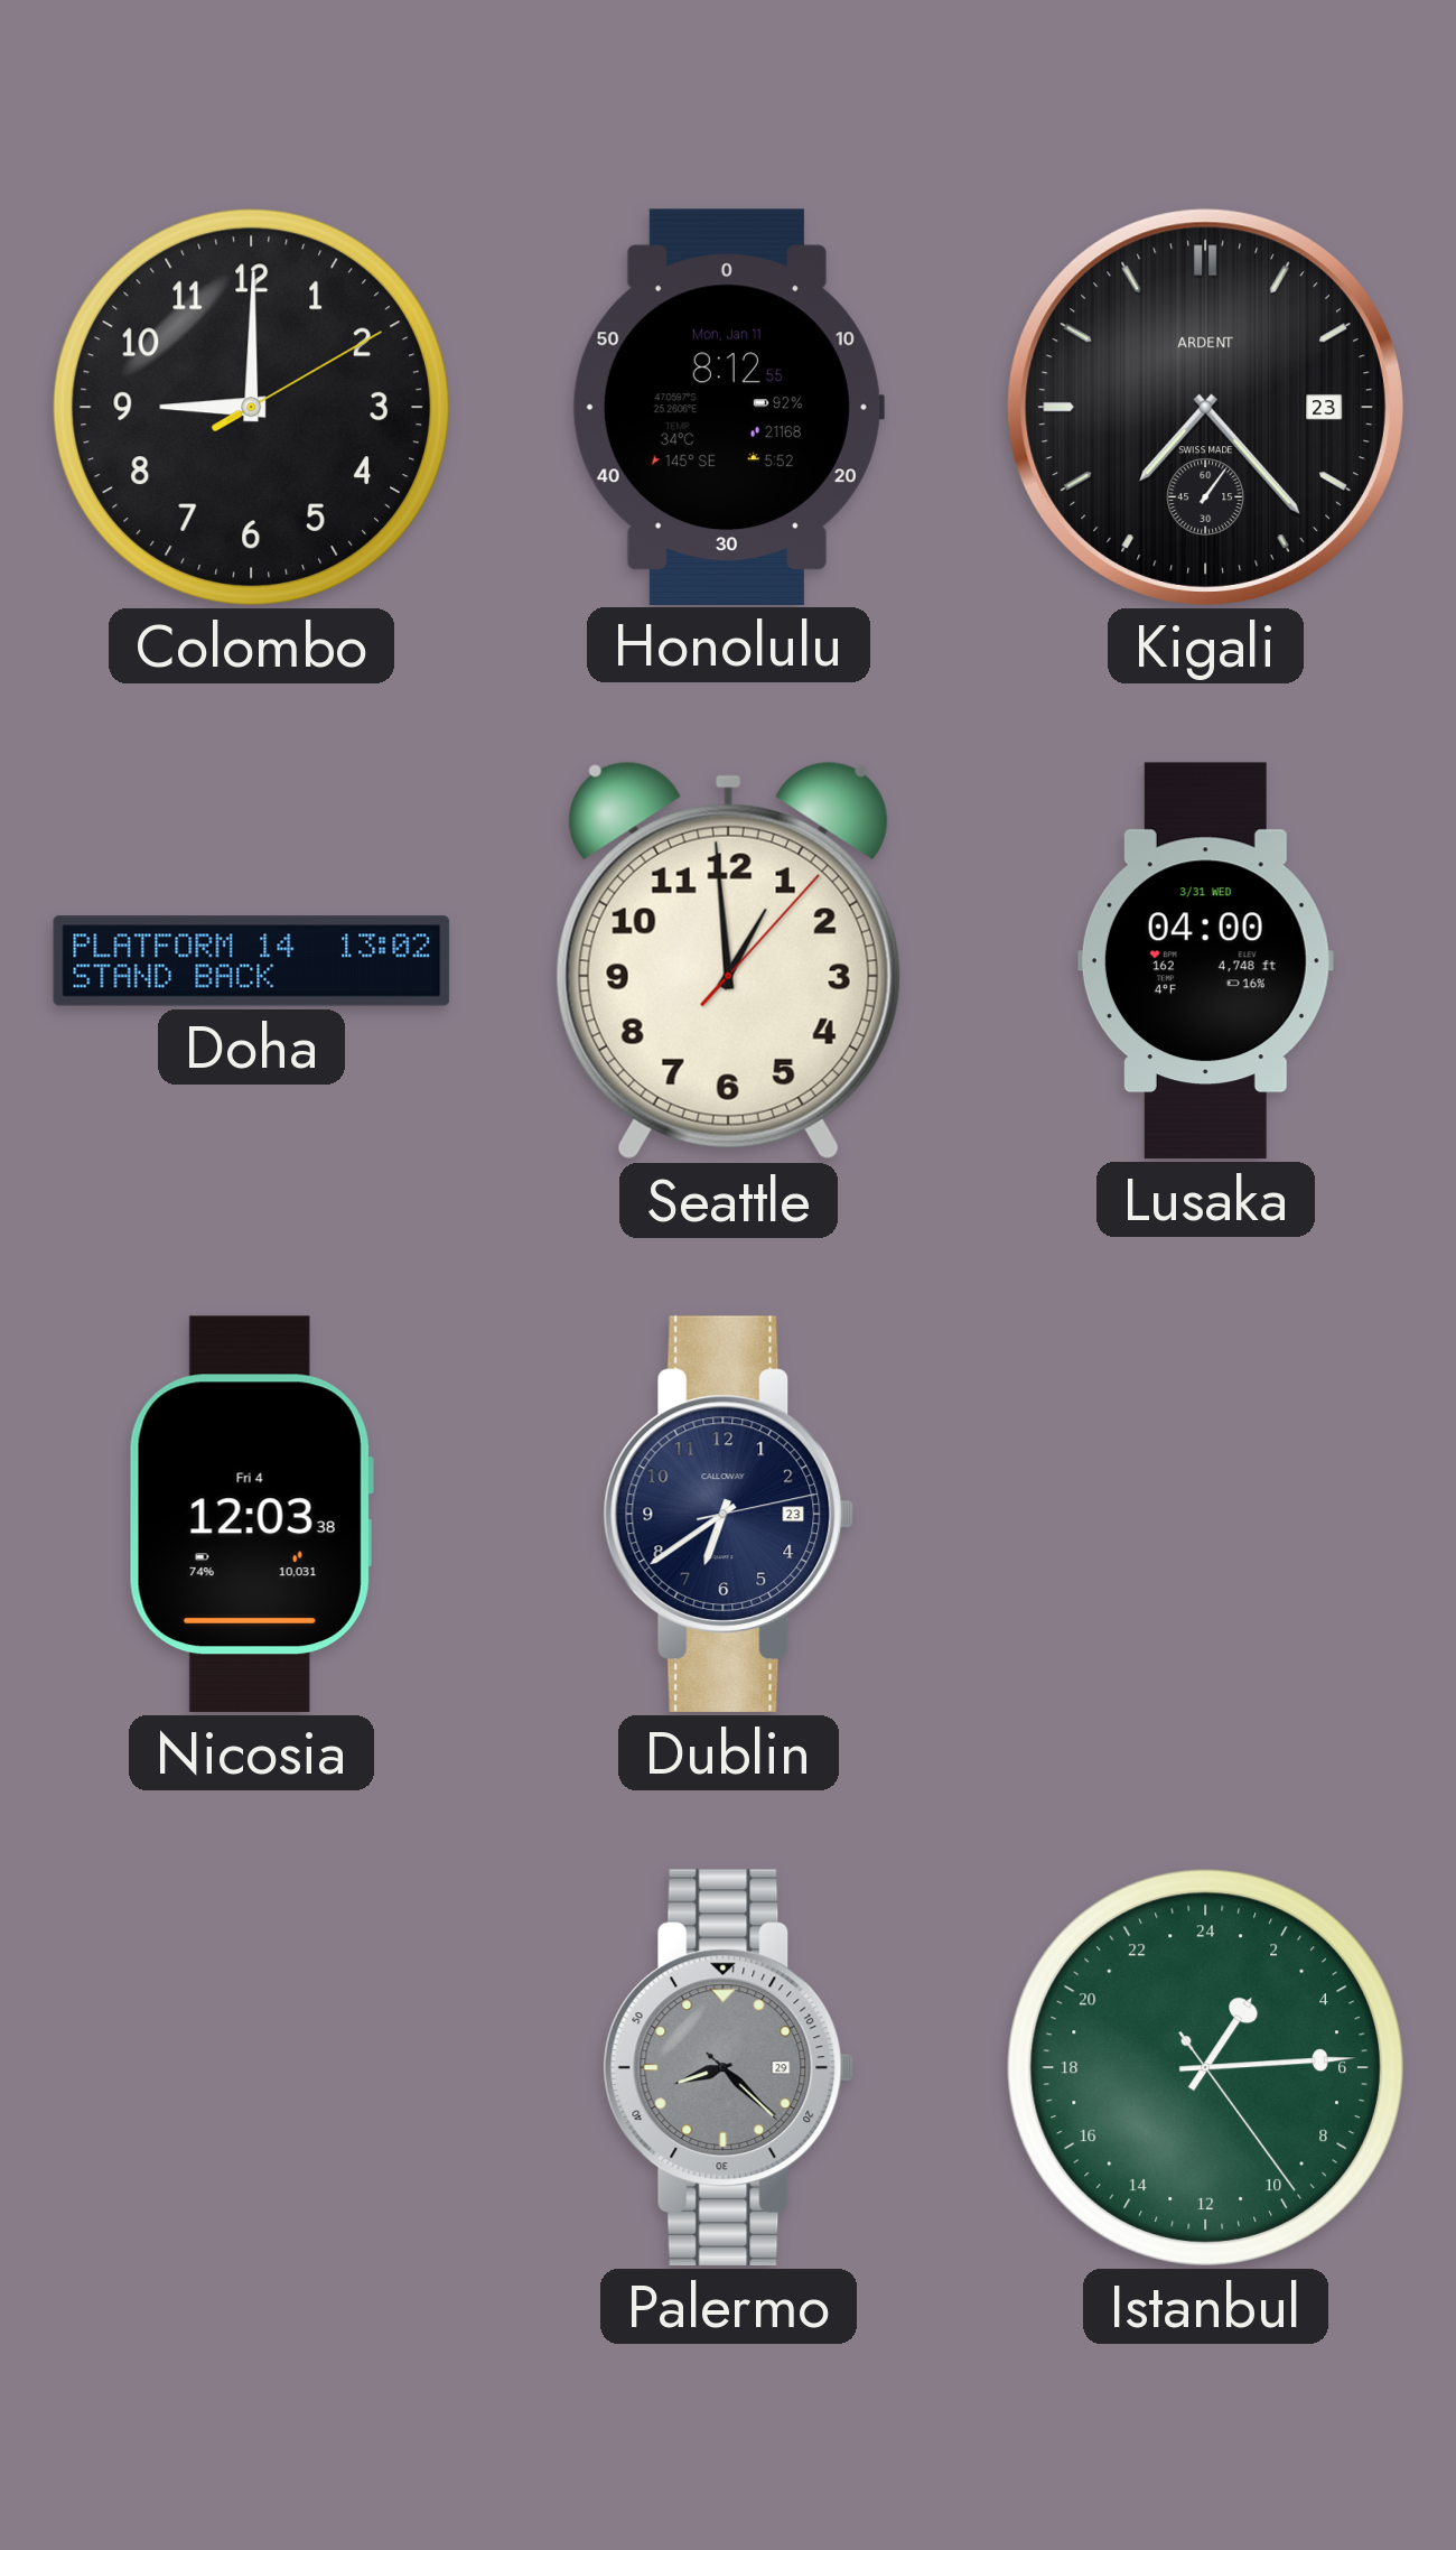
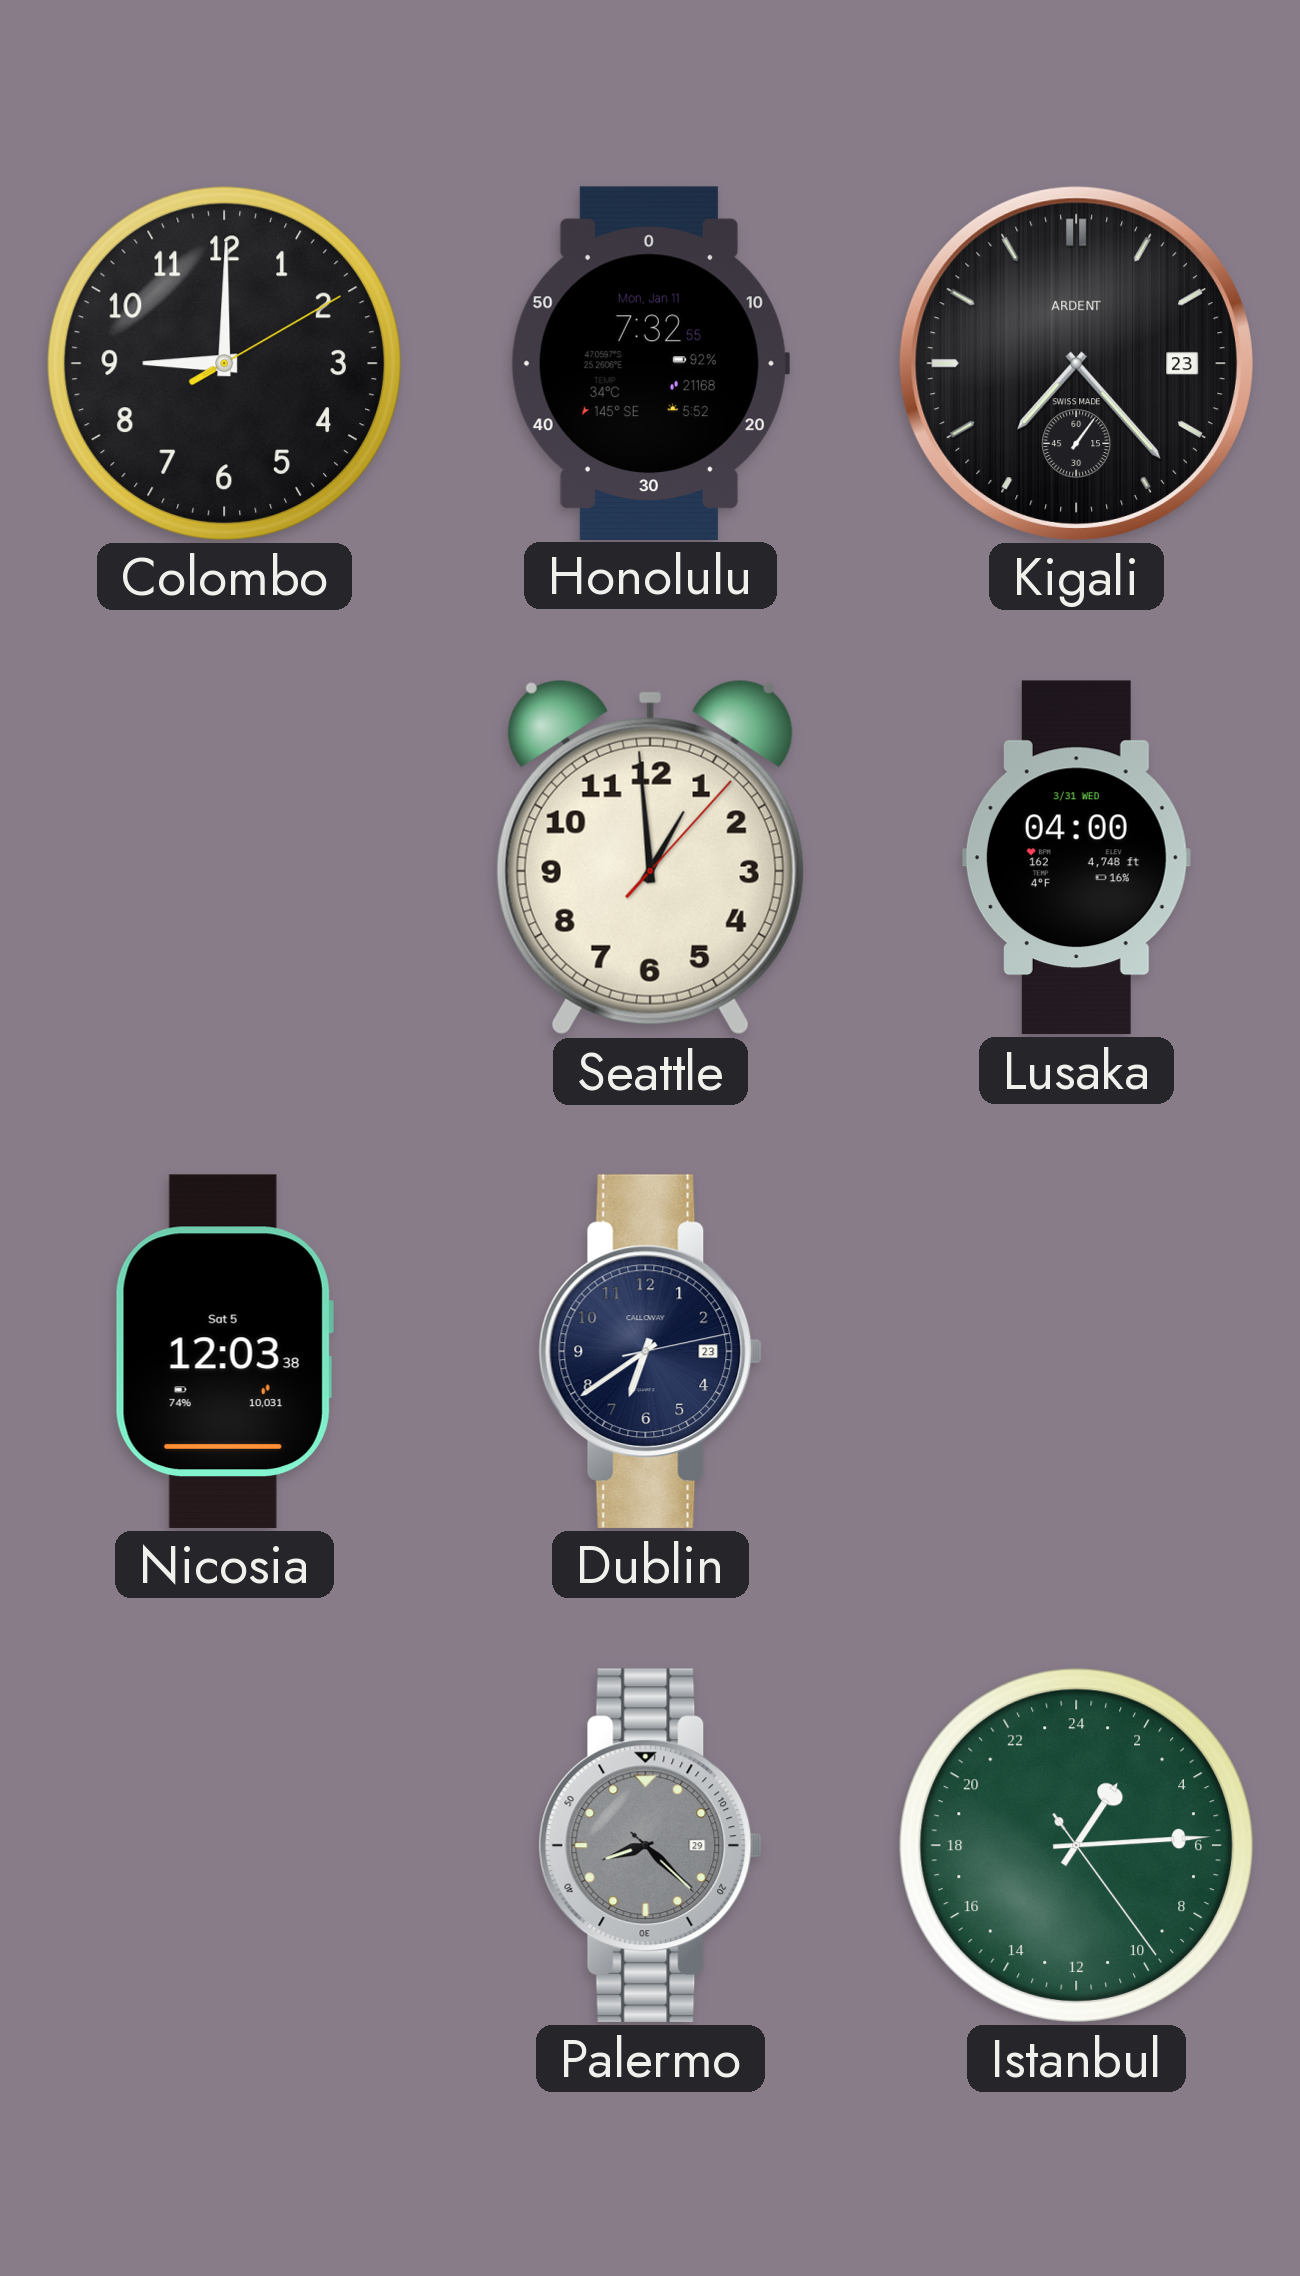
Honolulu: 8:12 -> 7:32
Doha: 13:02 -> none
Nicosia date: Fri 4 -> Sat 5
